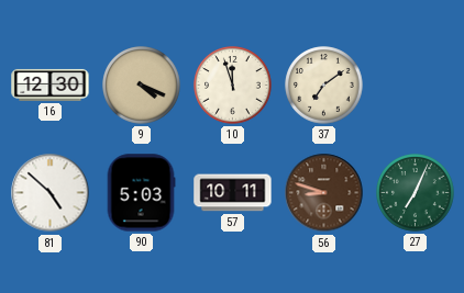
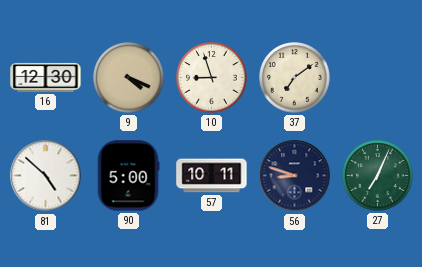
10: 11:57 -> 8:57
90: 5:03 -> 5:00
56 dial: brown -> navy
